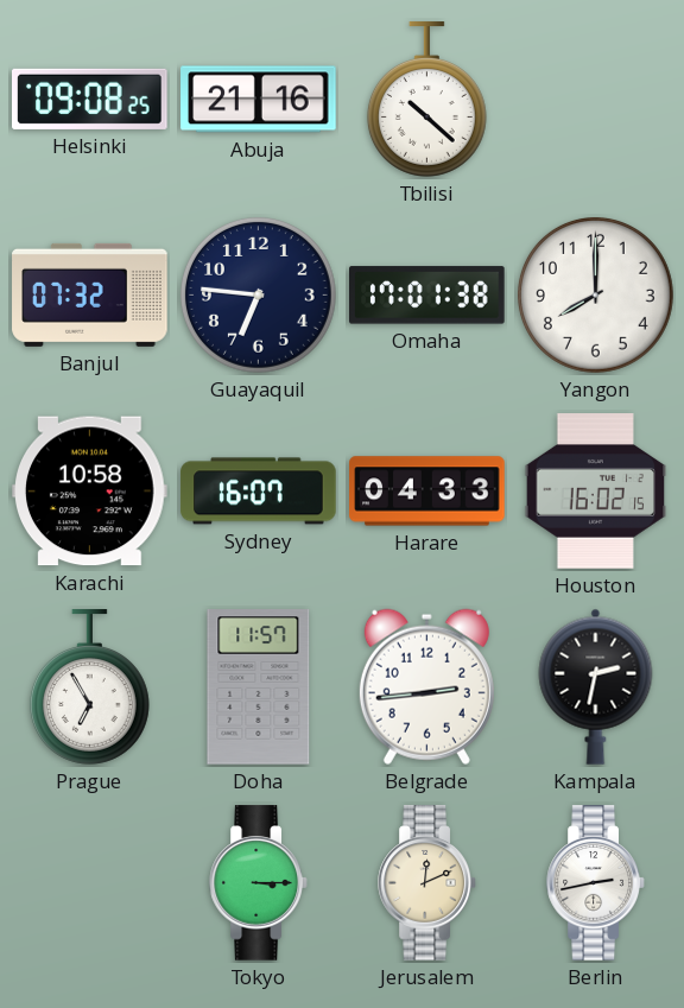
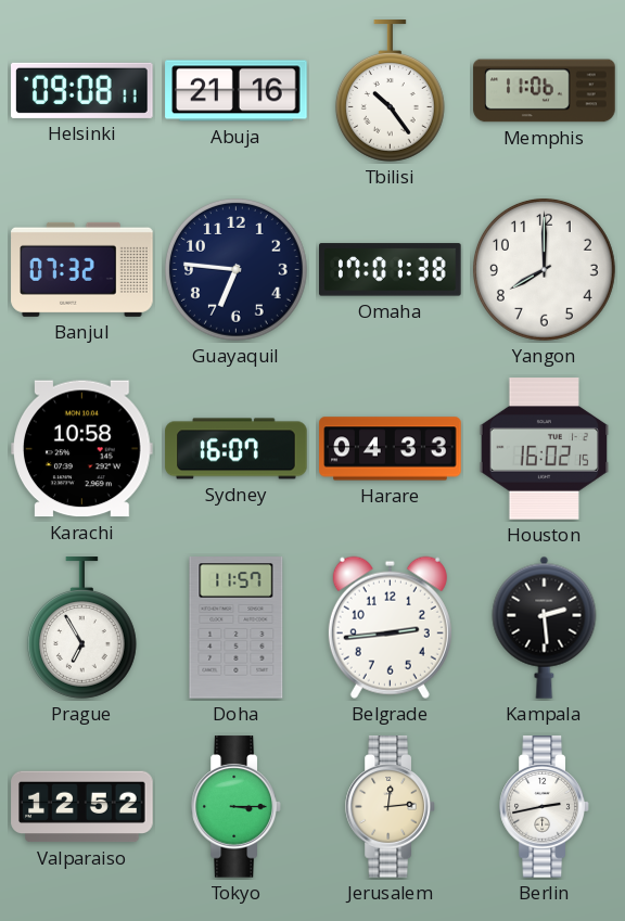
Helsinki: 09:08:25 -> 09:08:11
Tbilisi: 10:22 -> 10:24
Memphis: none -> 11:06
Kampala: 2:32 -> 2:29
Valparaiso: none -> 12:52
Jerusalem: 12:11 -> 12:14
